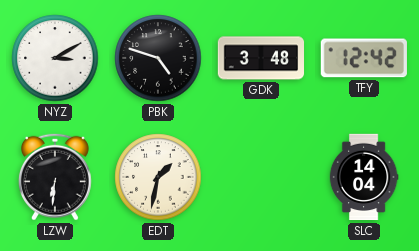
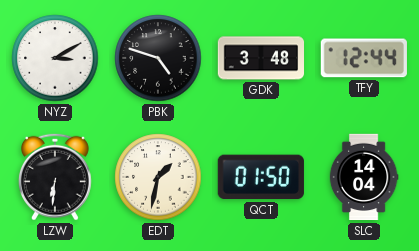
TFY: 12:42 -> 12:44
QCT: none -> 01:50
